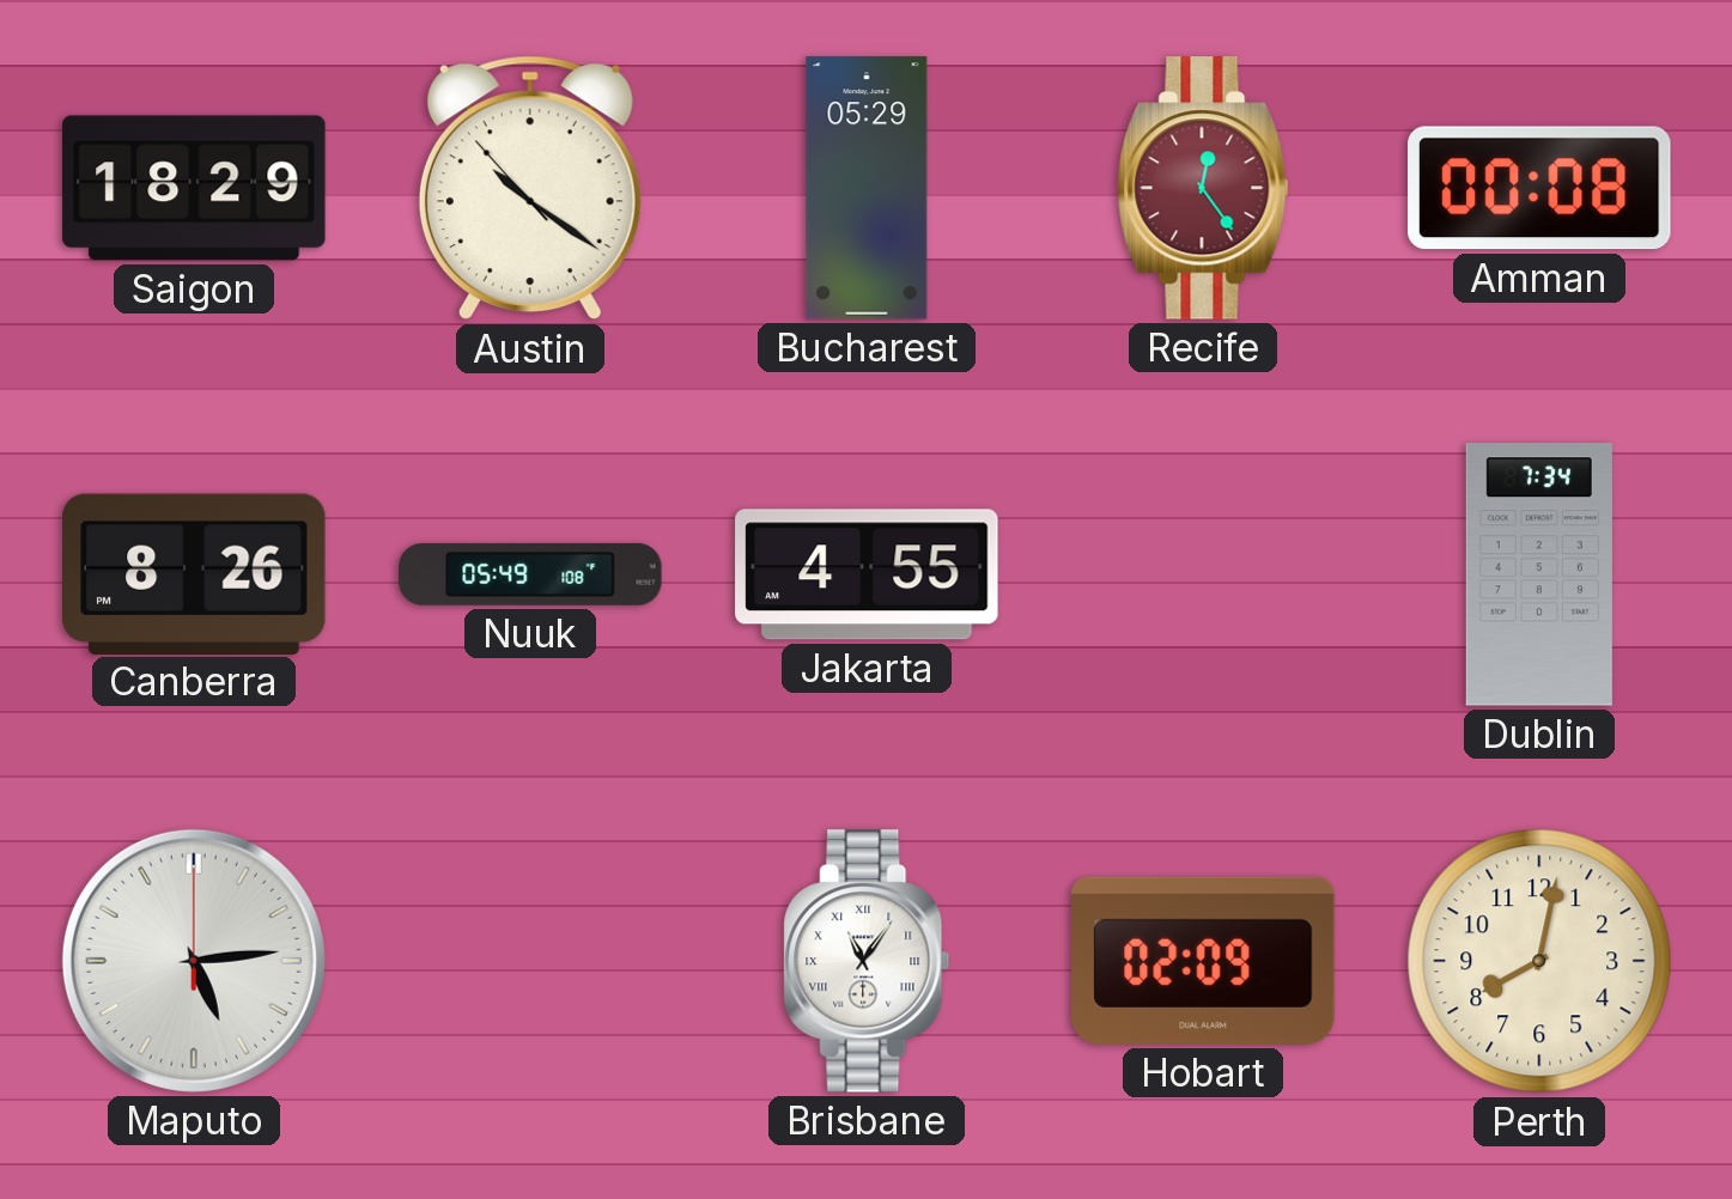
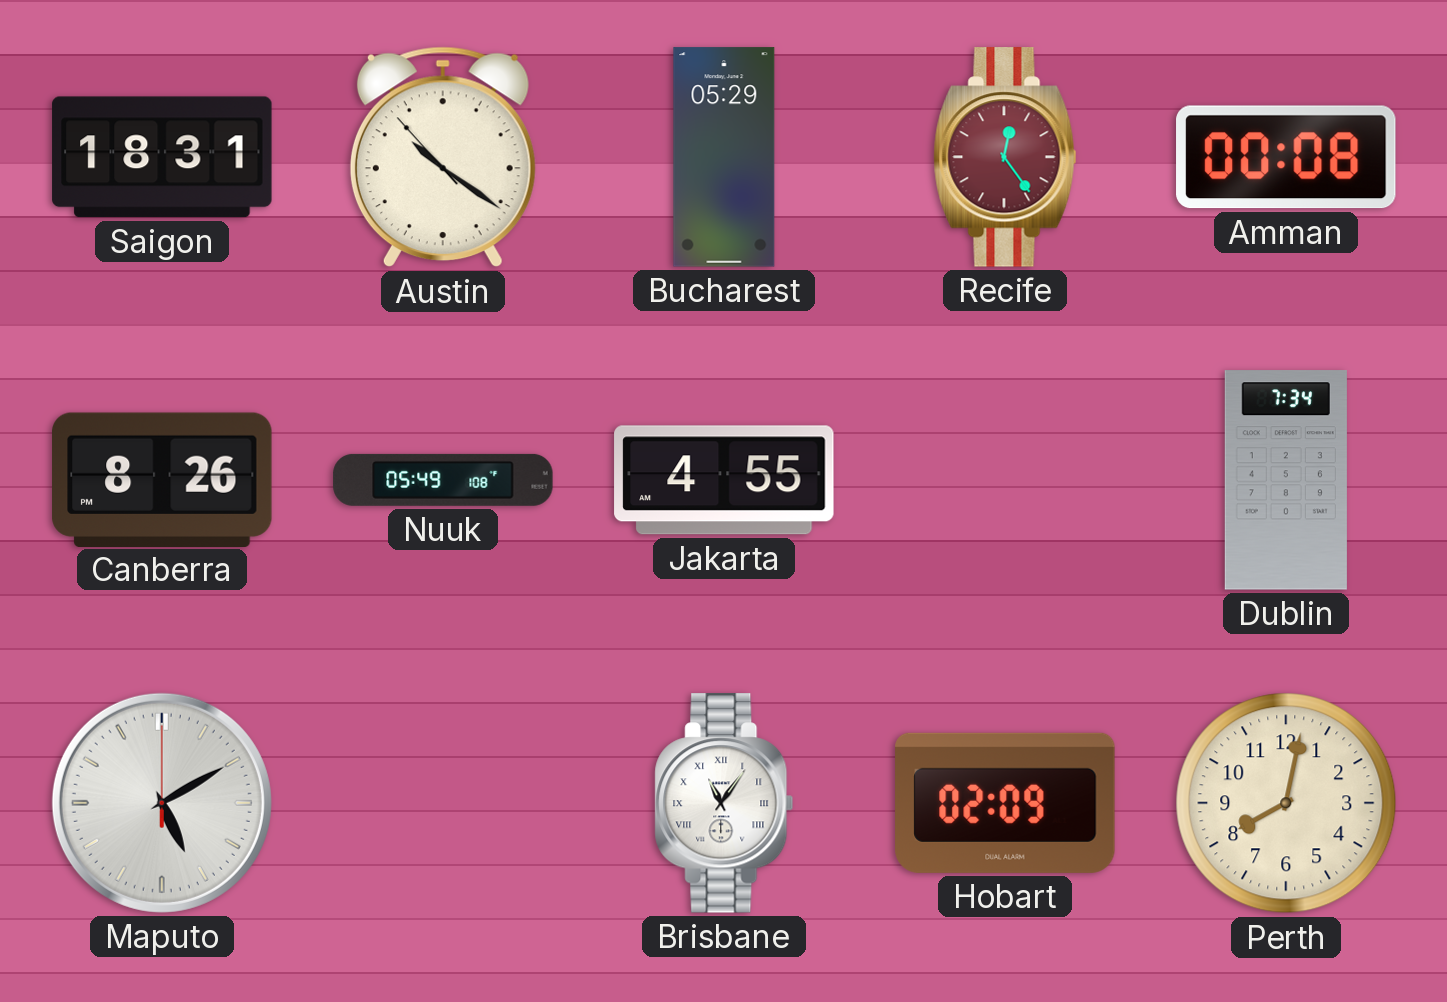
Saigon: 18:29 -> 18:31
Maputo: 5:14 -> 5:10
